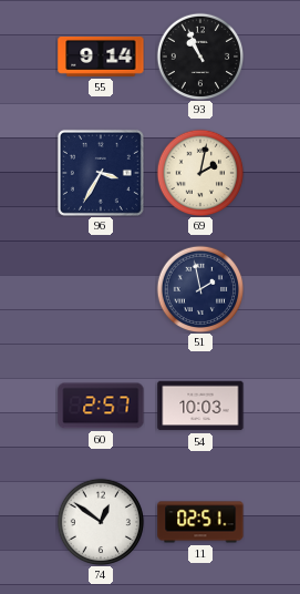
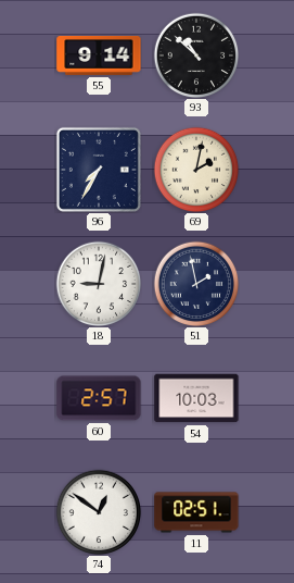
93: 10:56 -> 10:52
96: 3:35 -> 7:35
18: none -> 9:02
